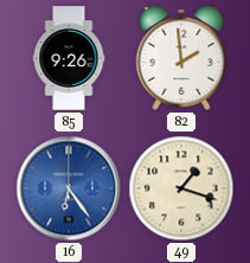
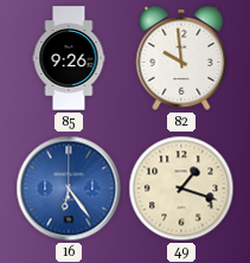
82: 1:59 -> 9:59
